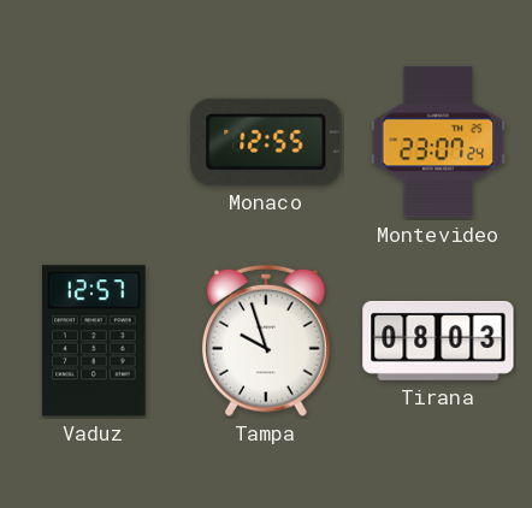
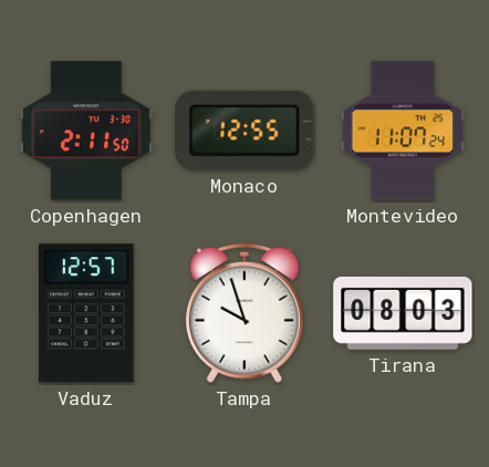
Copenhagen: none -> 2:11
Montevideo: 23:07 -> 11:07
